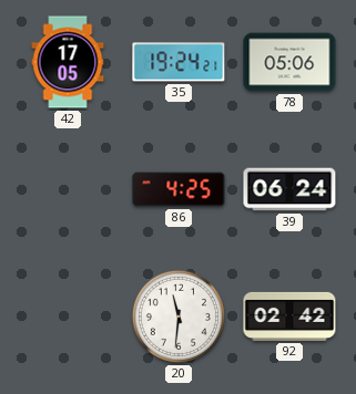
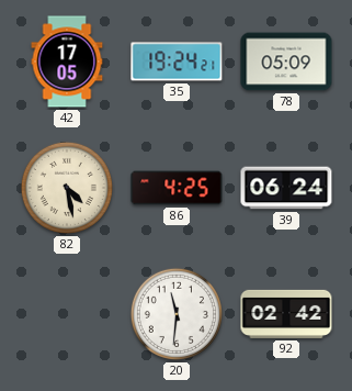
78: 05:06 -> 05:09
82: none -> 4:28
